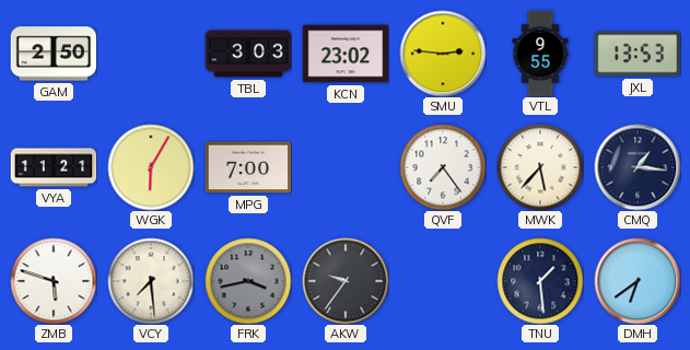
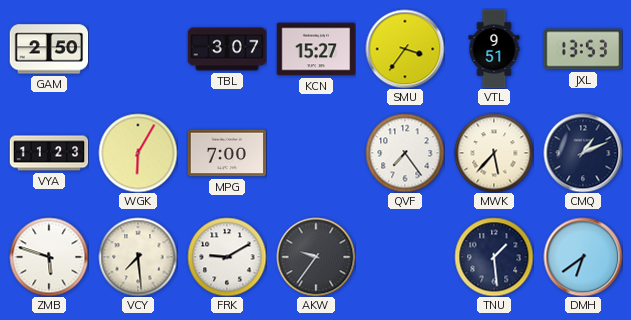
TBL: 3:03 -> 3:07
KCN: 23:02 -> 15:27
SMU: 2:46 -> 3:36
VTL: 9:55 -> 9:51
VYA: 11:21 -> 11:23
CMQ: 1:16 -> 1:11
FRK: 3:43 -> 9:10
FRK dial: grey -> white
